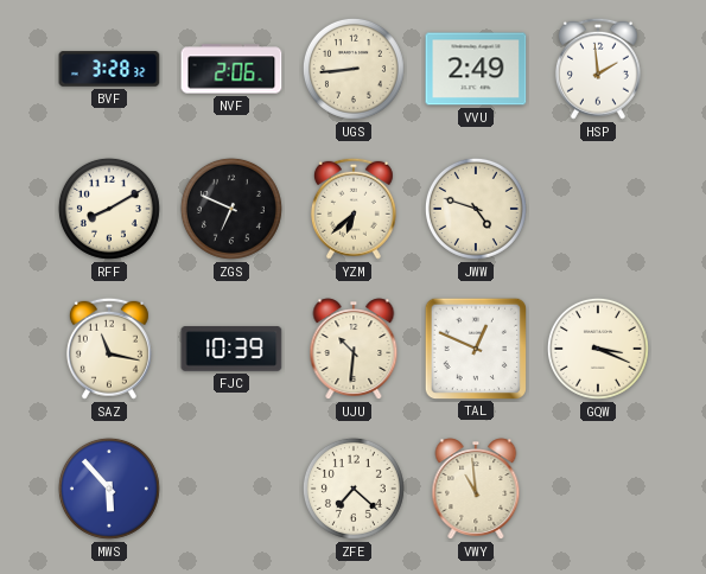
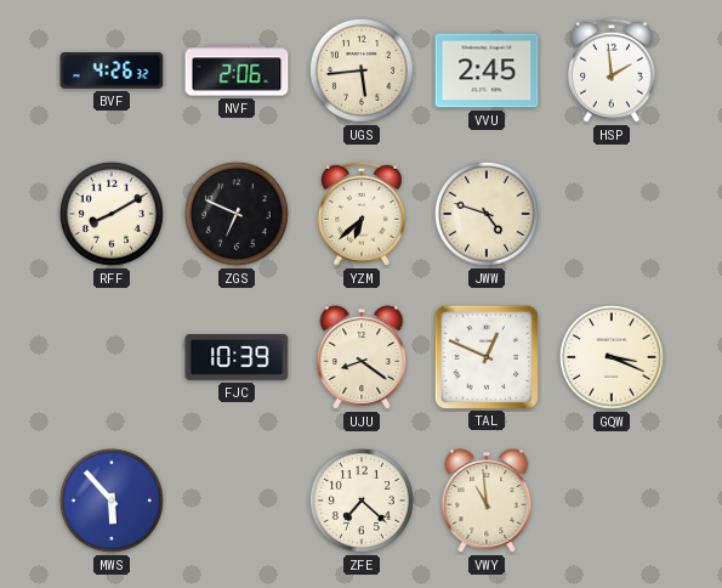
BVF: 3:28 -> 4:26
UGS: 8:44 -> 5:44
VVU: 2:49 -> 2:45
SAZ: 11:17 -> none
UJU: 10:31 -> 8:21
